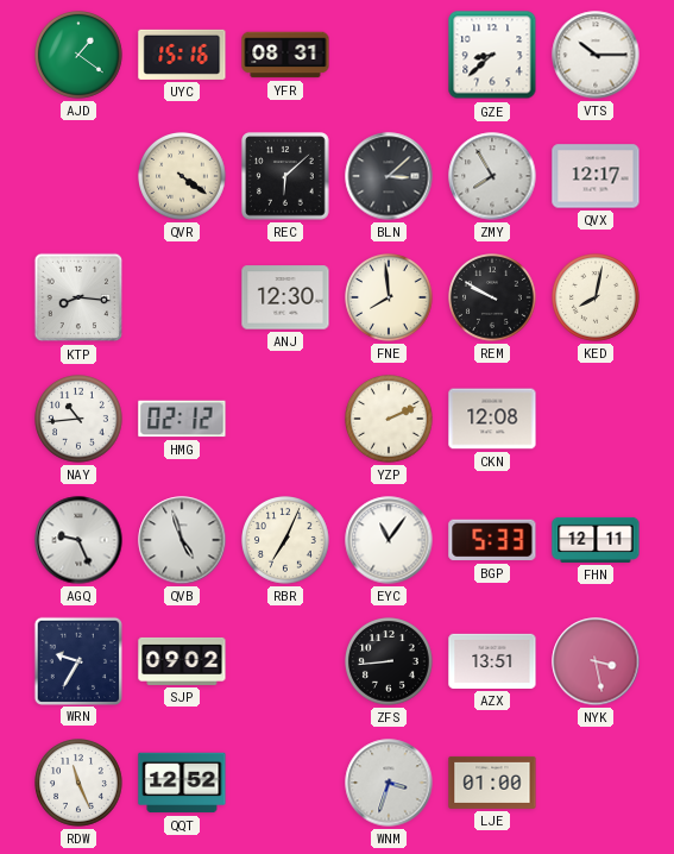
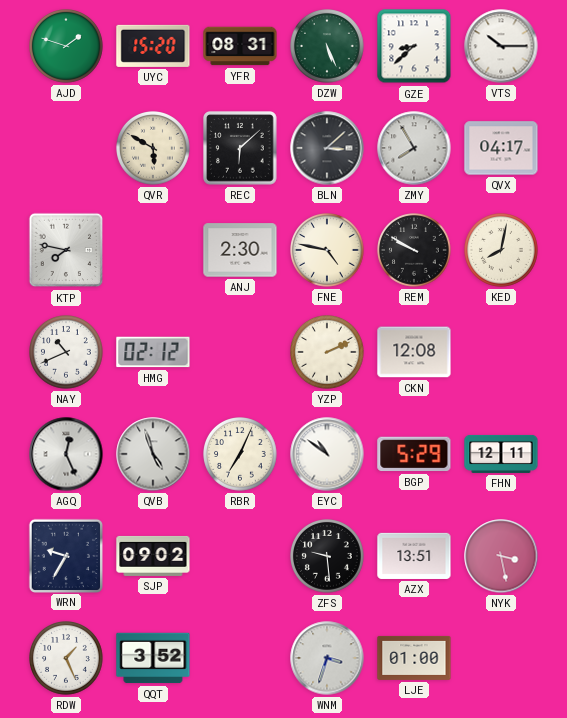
AJD: 1:21 -> 1:48
UYC: 15:16 -> 15:20
DZW: none -> 5:26
QVR: 4:21 -> 5:50
QVX: 12:17 -> 04:17
KTP: 8:16 -> 7:47
ANJ: 12:30 -> 2:30
FNE: 7:59 -> 4:47
NAY: 10:44 -> 10:41
AGQ: 9:26 -> 12:26
EYC: 11:06 -> 10:51
BGP: 5:33 -> 5:29
ZFS: 8:44 -> 9:29
RDW: 11:26 -> 1:26
QQT: 12:52 -> 3:52
